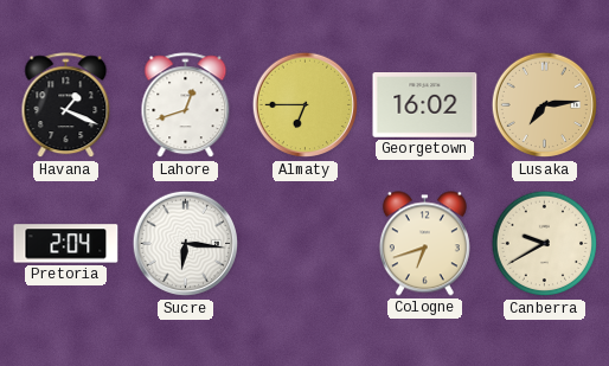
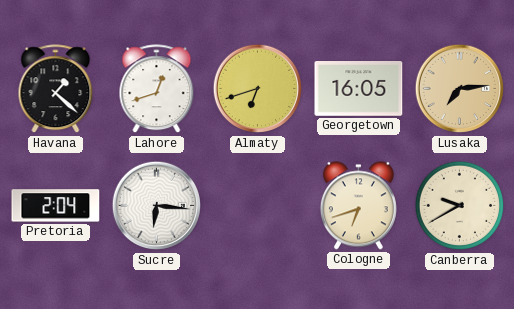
Havana: 1:19 -> 1:22
Almaty: 6:45 -> 6:42
Georgetown: 16:02 -> 16:05
